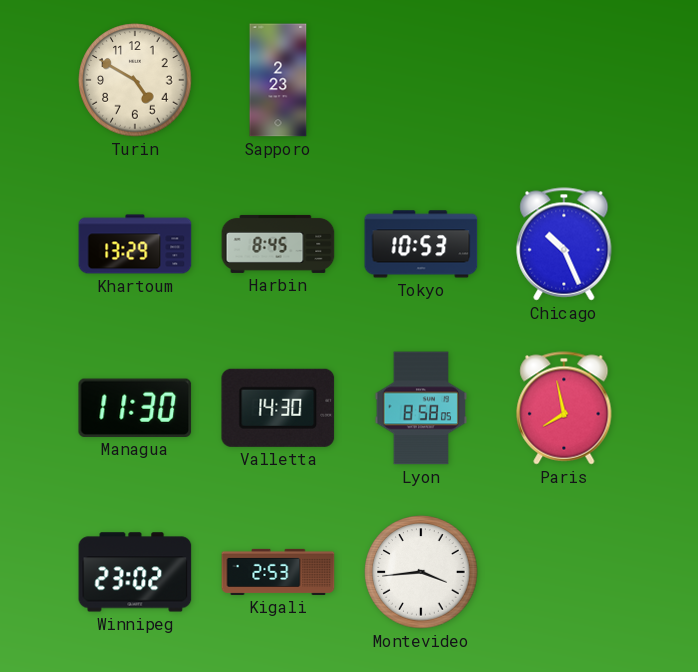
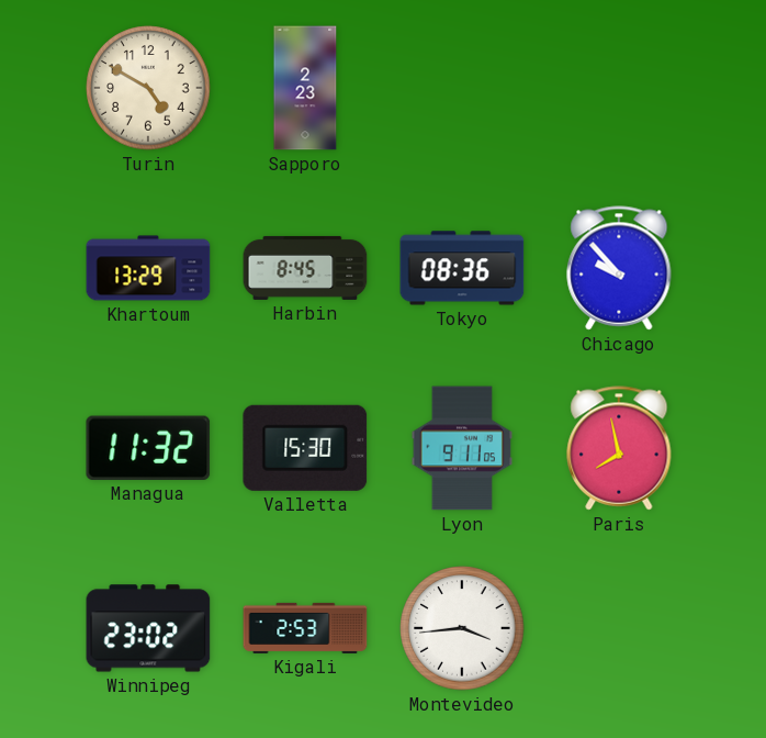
Tokyo: 10:53 -> 08:36
Chicago: 10:26 -> 9:53
Managua: 11:30 -> 11:32
Valletta: 14:30 -> 15:30
Lyon: 8:58 -> 9:11
